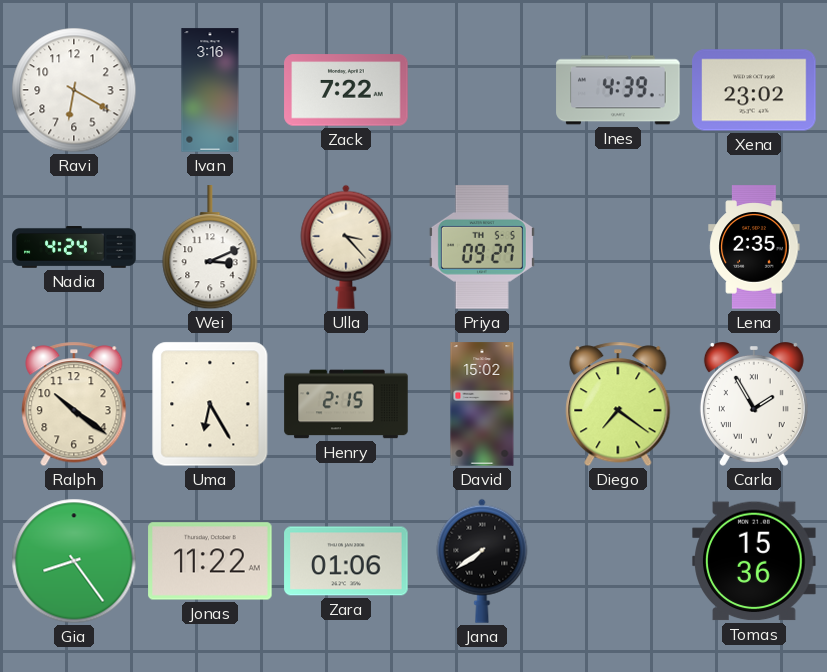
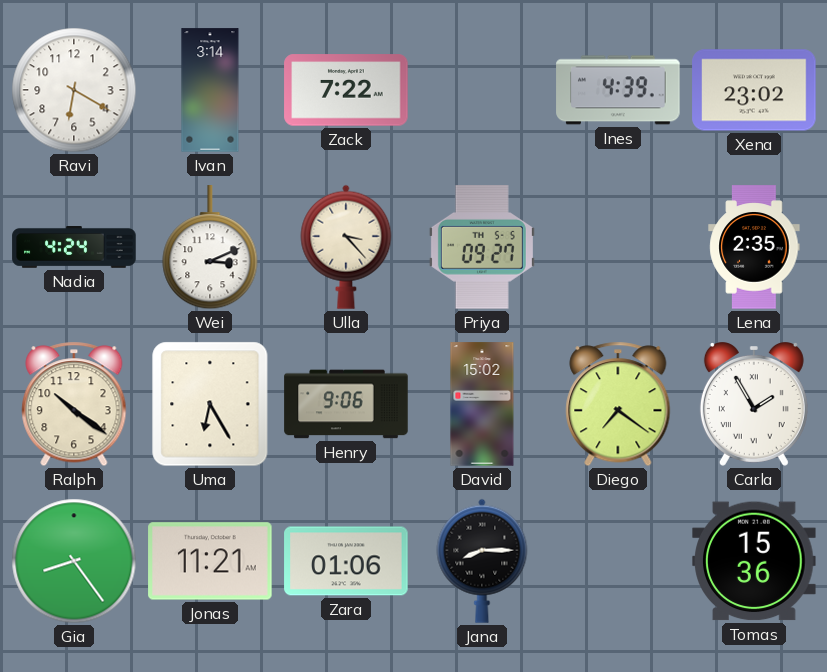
Ivan: 3:16 -> 3:14
Henry: 2:15 -> 9:06
Jonas: 11:22 -> 11:21
Jana: 7:39 -> 8:15
